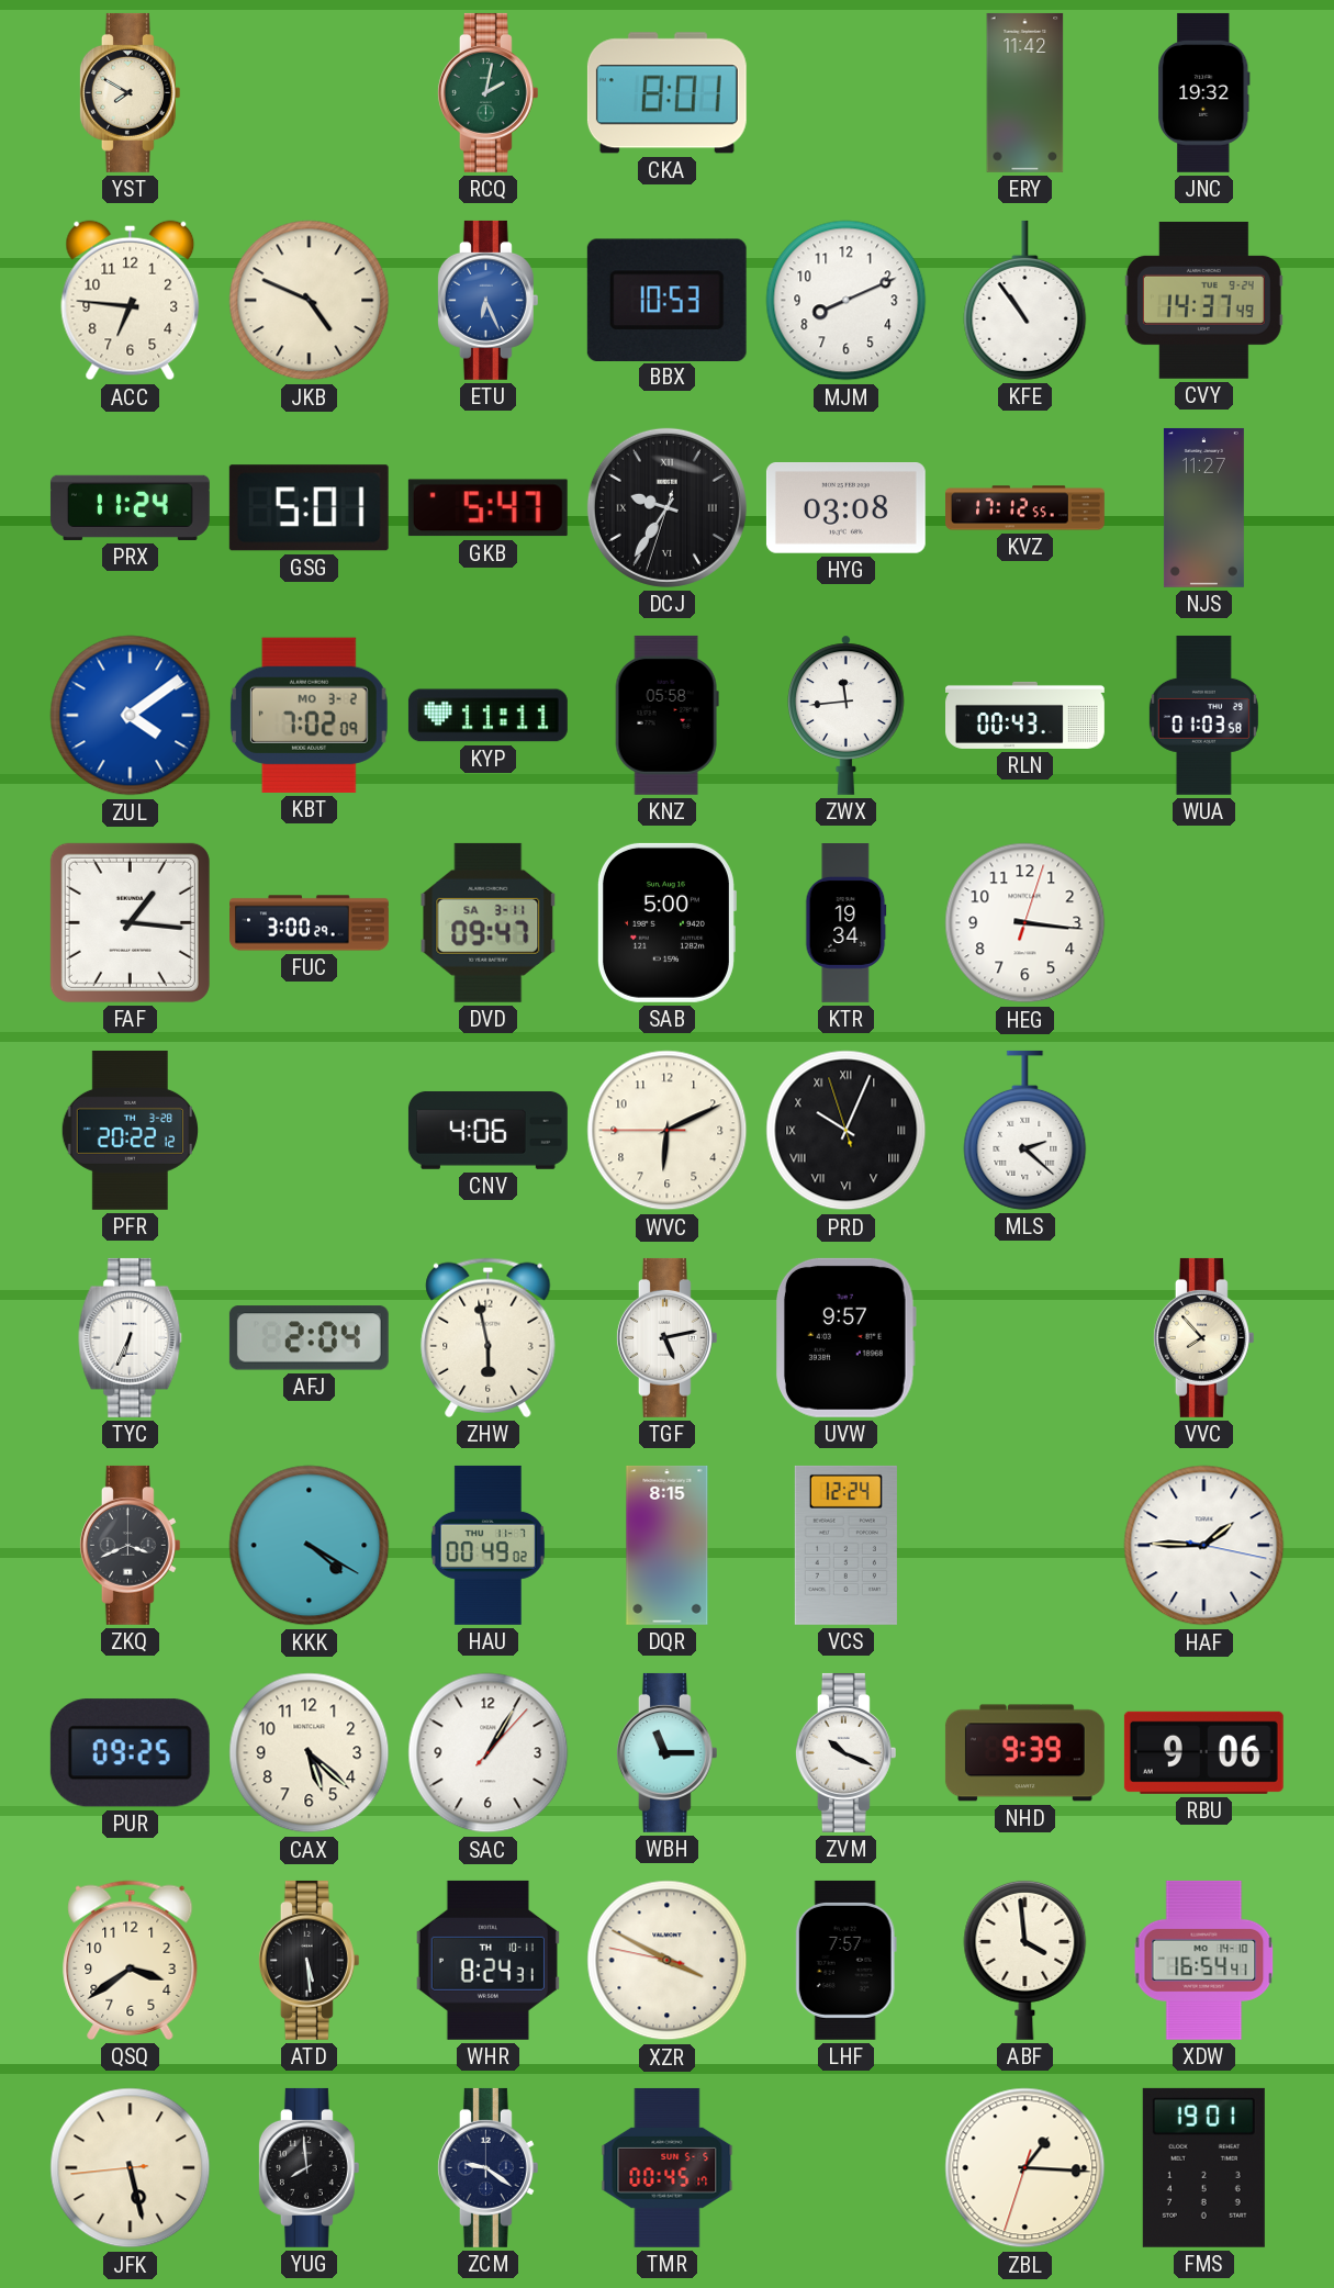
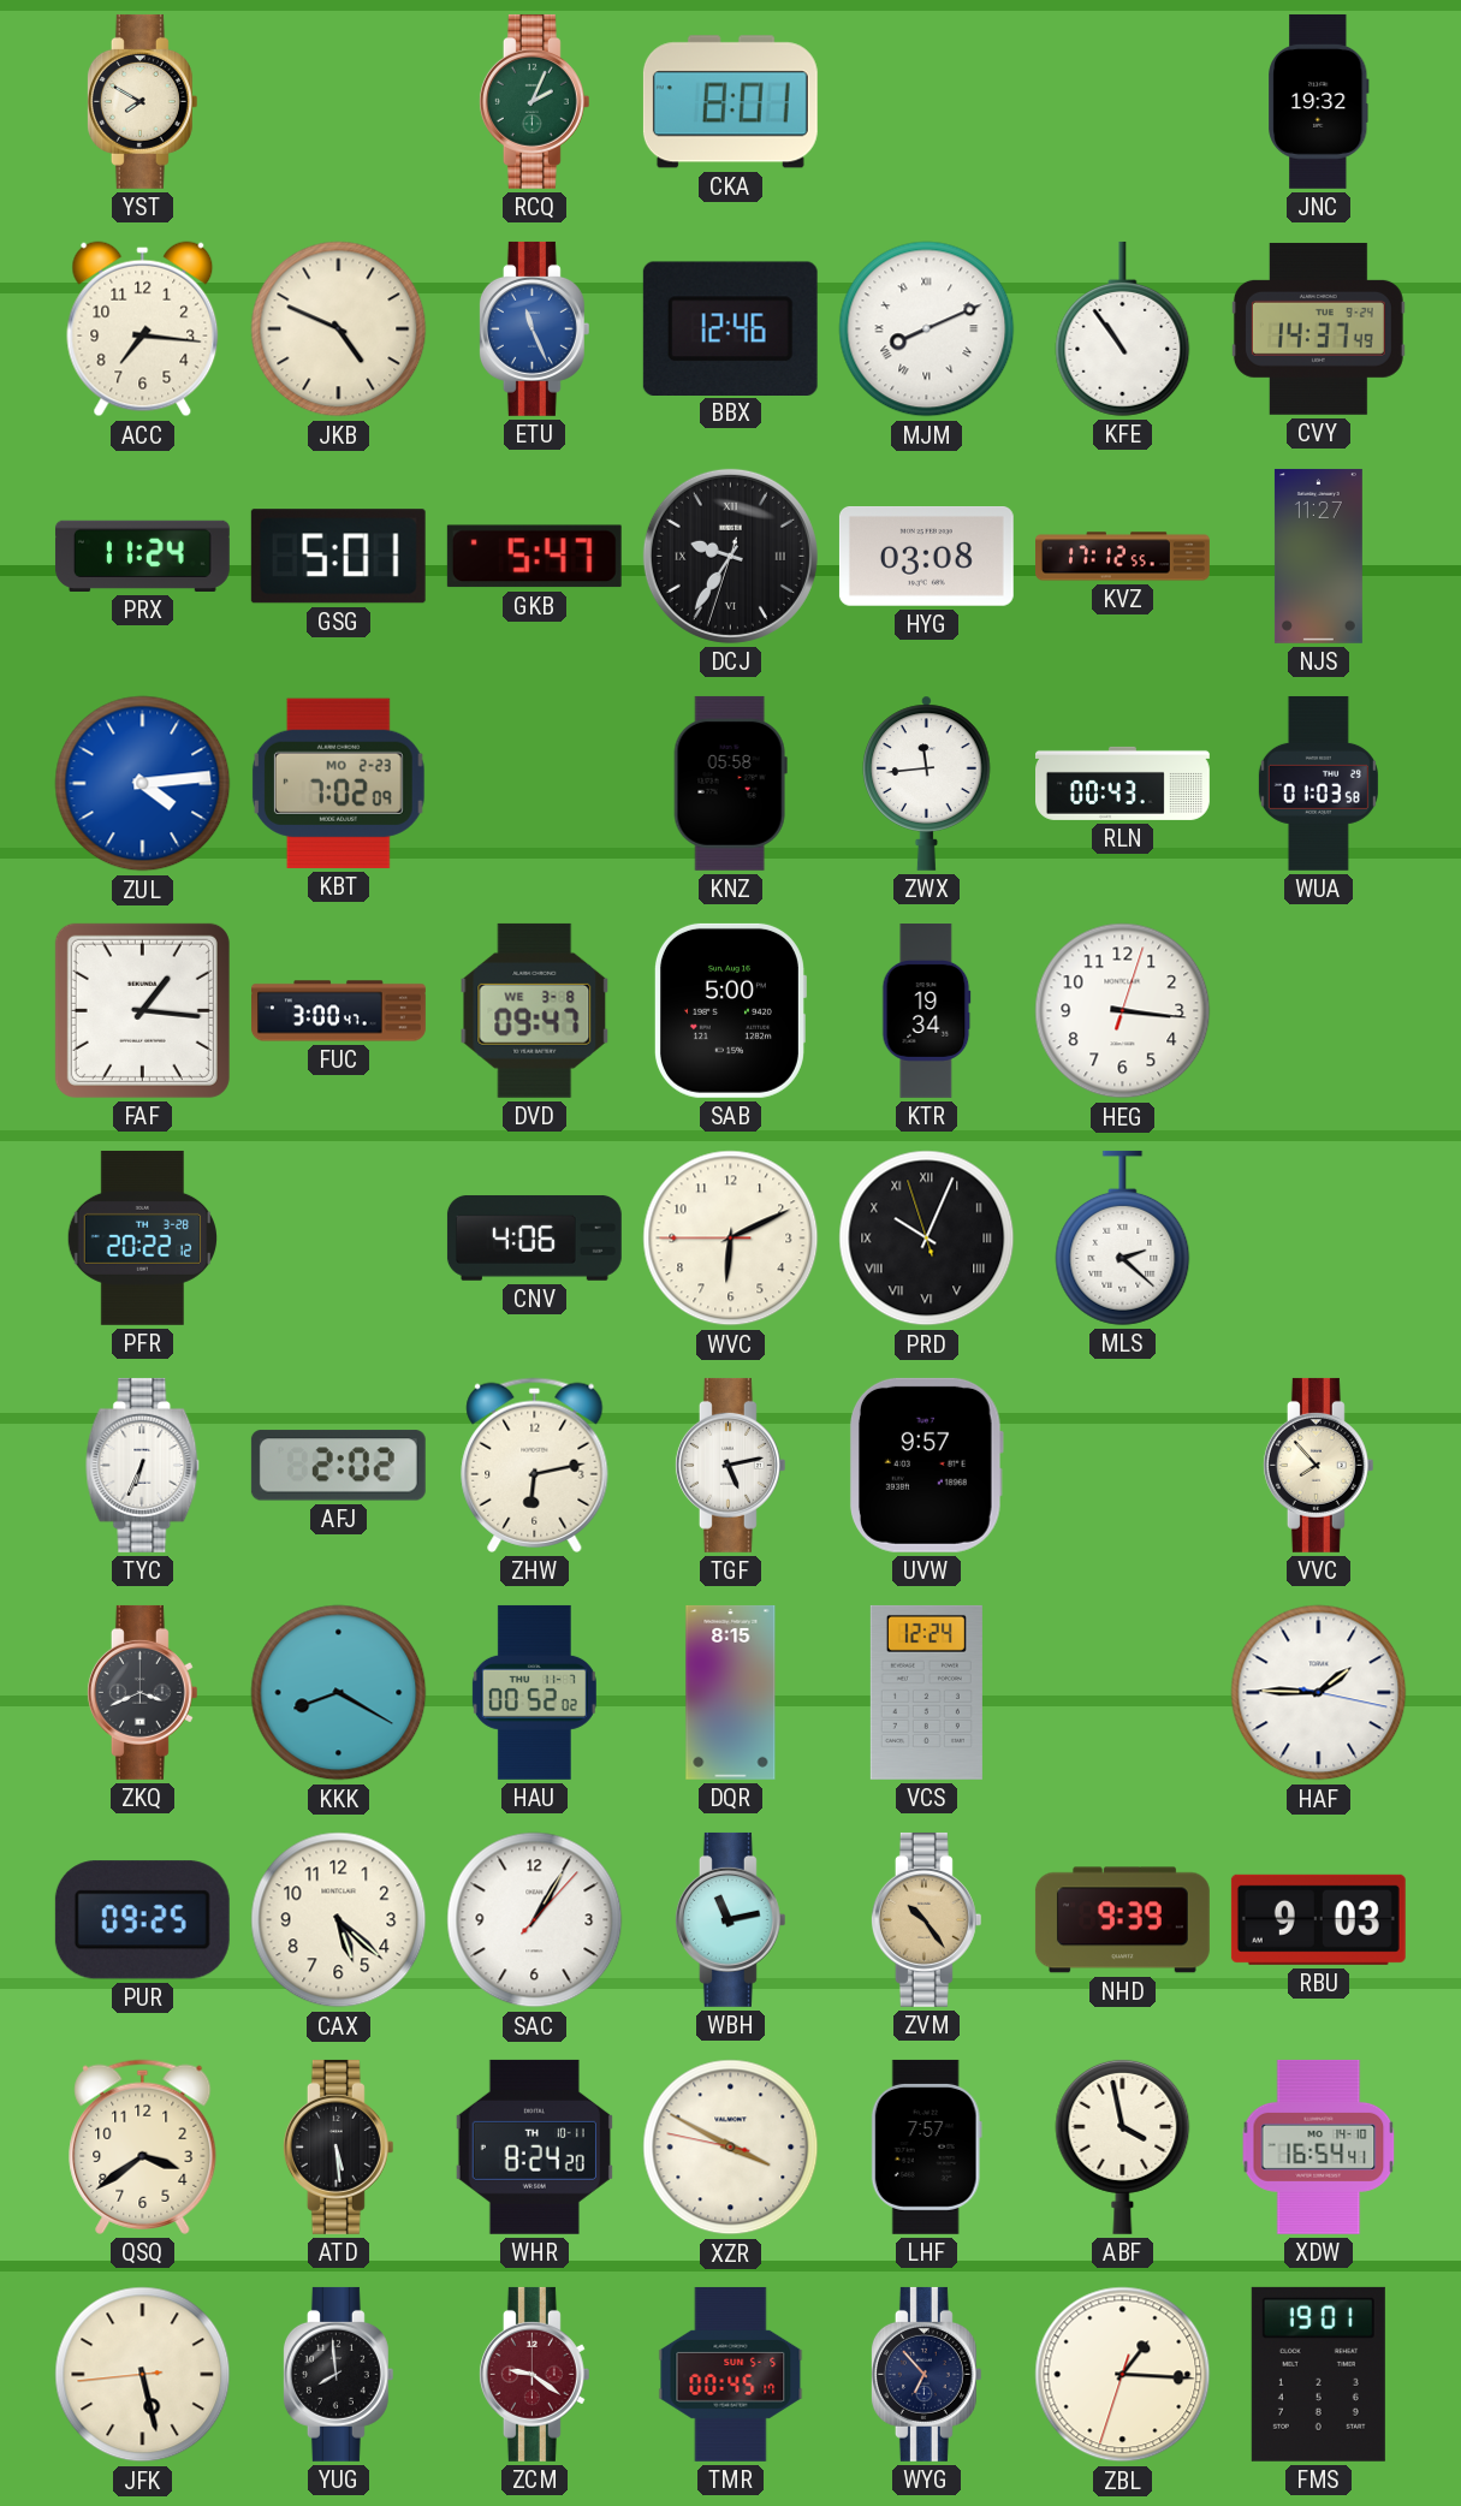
RCQ: 2:02 -> 2:04
ERY: 11:42 -> none
ACC: 6:46 -> 7:16
ETU: 6:26 -> 11:26
BBX: 10:53 -> 12:46
MJM numerals: Arabic -> Roman
ZUL: 4:09 -> 4:14
KBT date: MO 3-2 -> MO 2-23
KYP: 11:11 -> none
FUC: 3:00:29 -> 3:00:47
DVD date: SA 3-11 -> WE 3-8
AFJ: 2:04 -> 2:02
ZHW: 5:58 -> 6:13
KKK: 4:20 -> 8:20
HAU: 00:49 -> 00:52
WBH: 11:15 -> 11:13
ZVM: 10:19 -> 10:24
ZVM dial: white -> champagne
RBU: 9:06 -> 9:03
WHR: 8:24:31 -> 8:24:20
ABF: 3:59 -> 3:58
ZCM dial: navy -> burgundy
WYG: none -> 6:53
